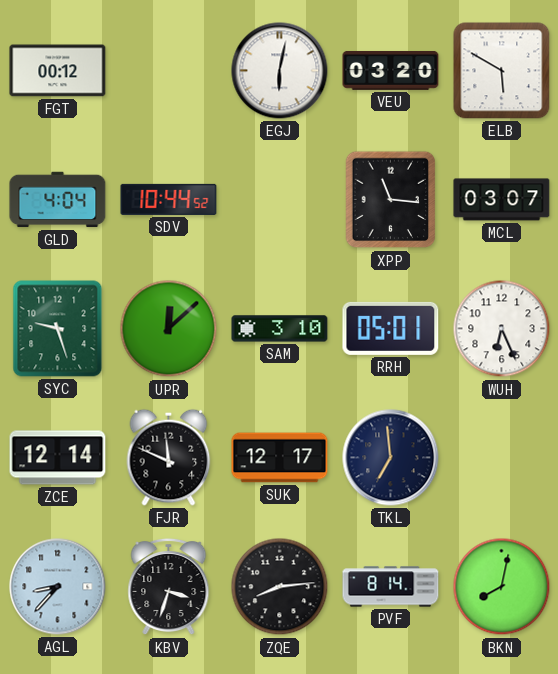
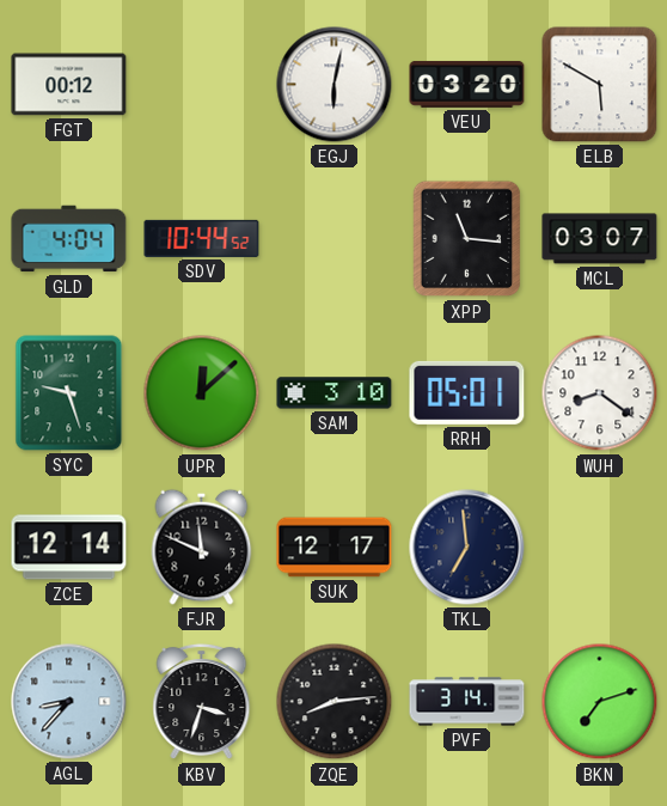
WUH: 6:26 -> 8:21
PVF: 8:14 -> 3:14
BKN: 8:02 -> 7:12
